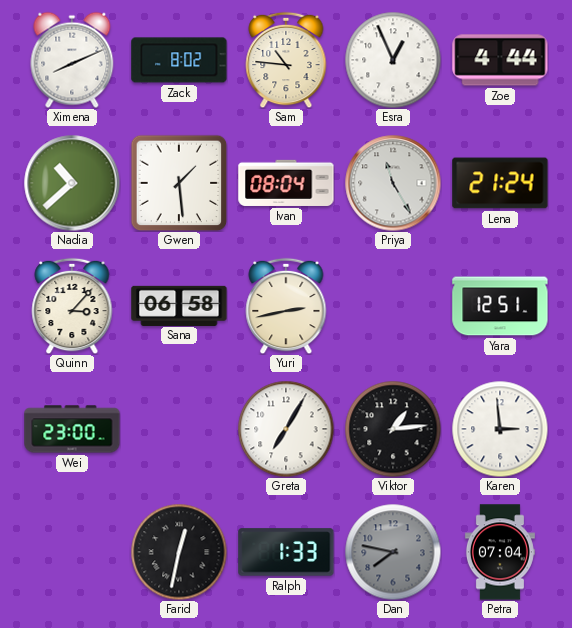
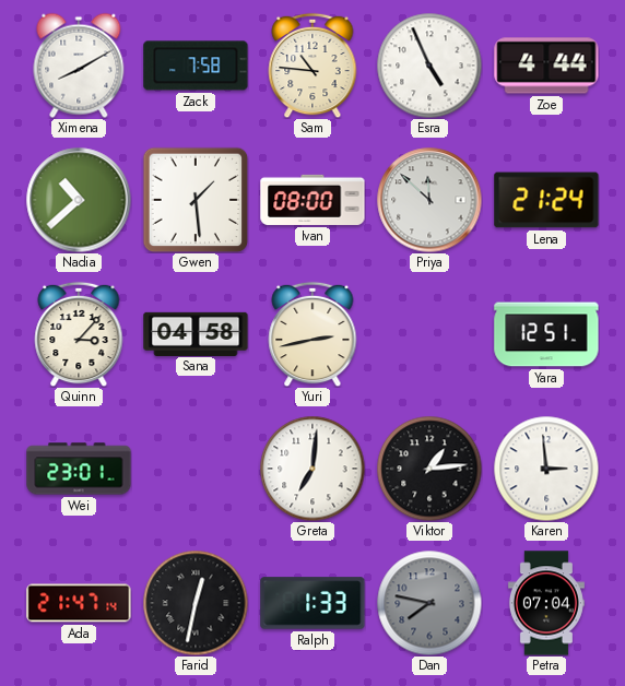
Ximena: 8:11 -> 8:10
Zack: 8:02 -> 7:58
Esra: 12:56 -> 4:56
Ivan: 08:04 -> 08:00
Priya: 11:25 -> 11:52
Sana: 06:58 -> 04:58
Wei: 23:00 -> 23:01
Greta: 7:05 -> 7:01
Ada: none -> 21:47
